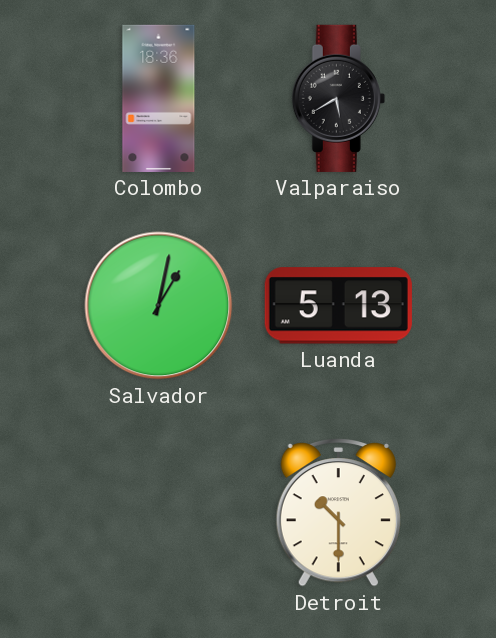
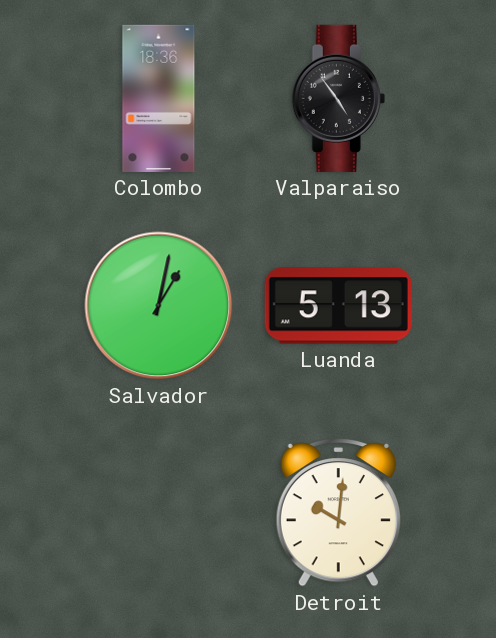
Valparaiso: 5:40 -> 4:54
Detroit: 10:30 -> 10:01
